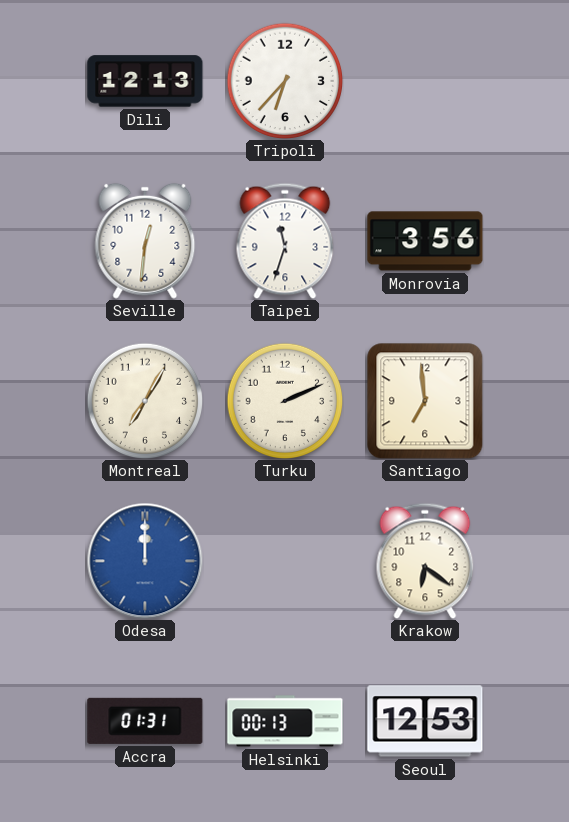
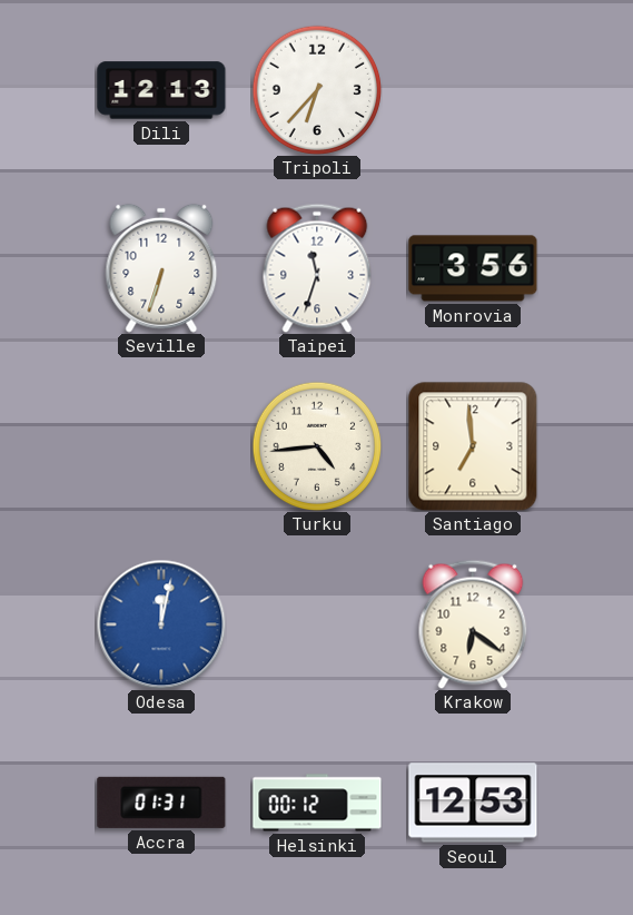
Seville: 12:31 -> 6:33
Montreal: 7:05 -> none
Turku: 2:11 -> 4:44
Odesa: 12:00 -> 12:02
Helsinki: 00:13 -> 00:12
